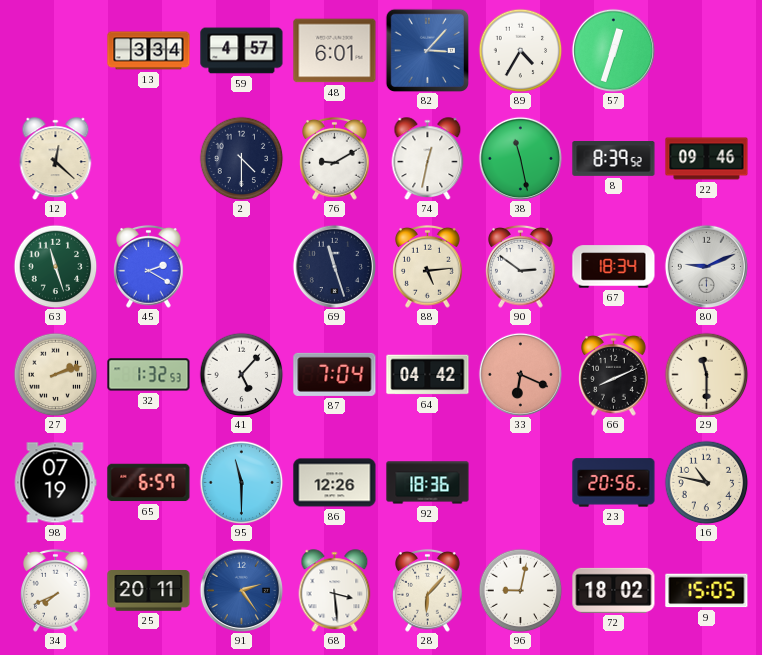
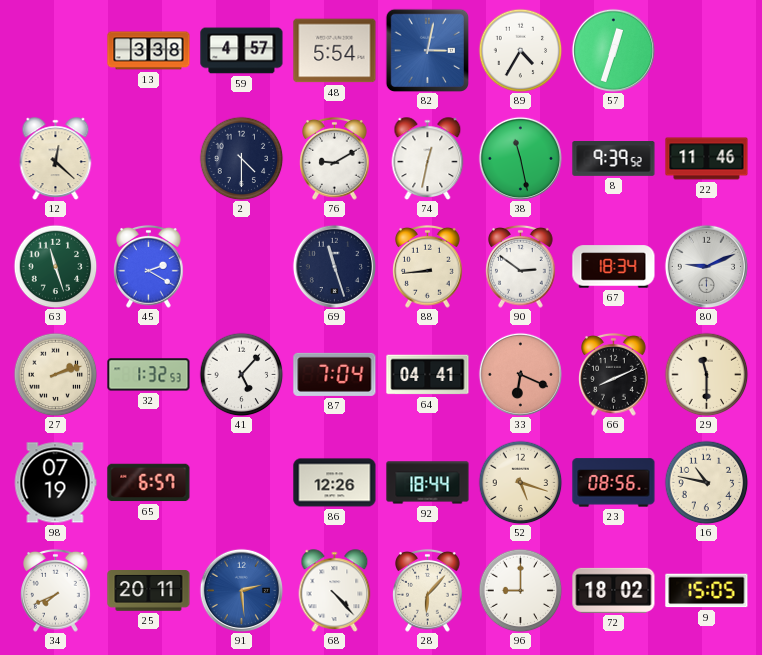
13: 3:34 -> 3:38
48: 6:01 -> 5:54
82: 3:07 -> 3:02
8: 8:39 -> 9:39
22: 09:46 -> 11:46
88: 5:14 -> 8:44
64: 04:42 -> 04:41
95: 11:30 -> none
92: 18:36 -> 18:44
52: none -> 5:18
23: 20:56 -> 08:56
91: 2:24 -> 2:29
68: 3:29 -> 4:23
96: 9:02 -> 9:00
